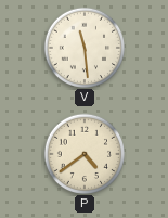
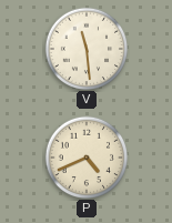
P: 4:39 -> 4:41
